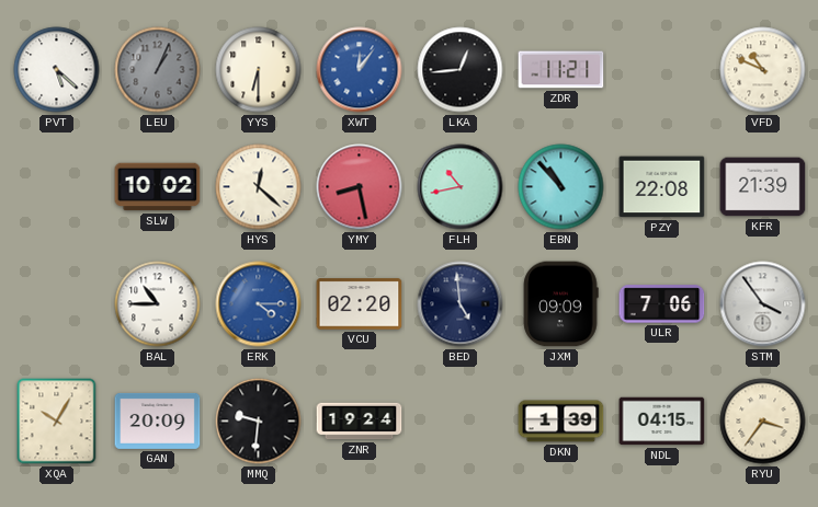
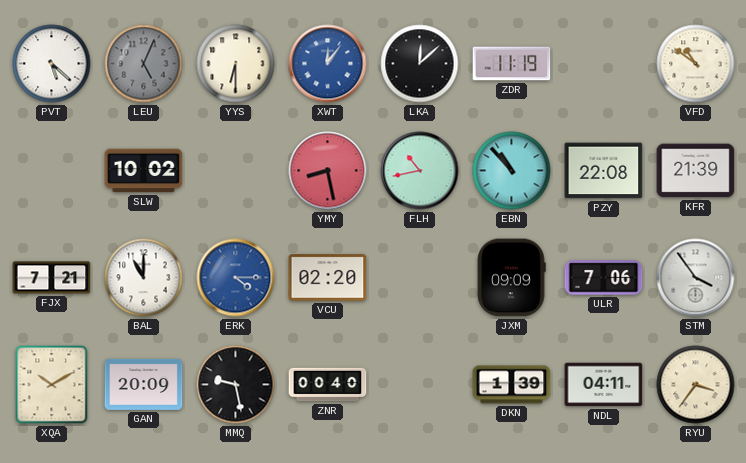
LEU: 1:04 -> 5:04
LKA: 12:44 -> 12:08
ZDR: 11:21 -> 11:19
VFD: 10:49 -> 10:51
HYS: 12:22 -> none
FJX: none -> 7:21
BAL: 10:45 -> 11:00
BED: 4:59 -> none
XQA: 10:05 -> 10:10
MMQ: 9:31 -> 9:28
ZNR: 19:24 -> 00:40
NDL: 04:15 -> 04:11
